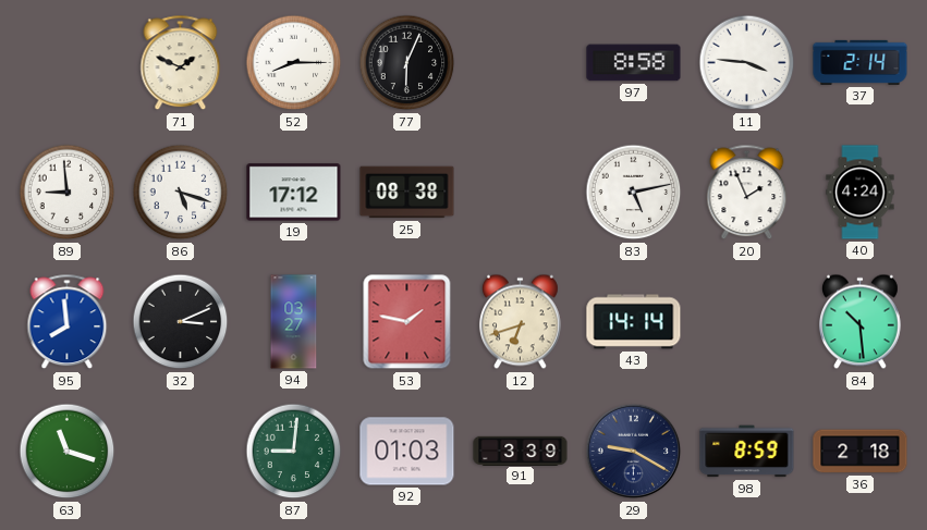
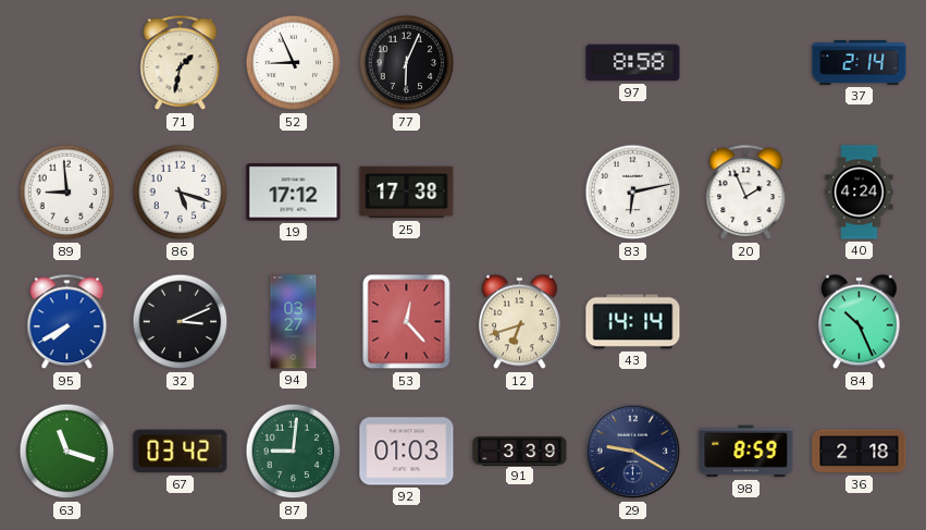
71: 1:49 -> 1:32
52: 8:15 -> 8:56
11: 3:46 -> none
25: 08:38 -> 17:38
83: 5:13 -> 6:13
95: 7:59 -> 7:40
53: 1:47 -> 12:23
84: 10:29 -> 10:26
67: none -> 03:42
